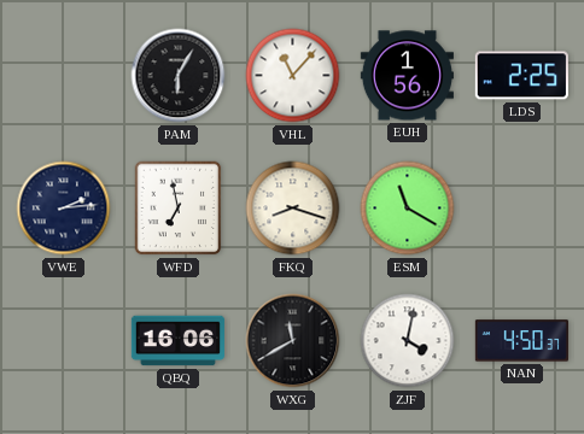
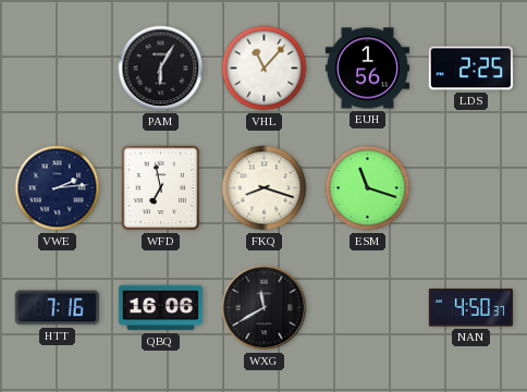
ESM: 11:20 -> 11:18
HTT: none -> 7:16
ZJF: 4:02 -> none
